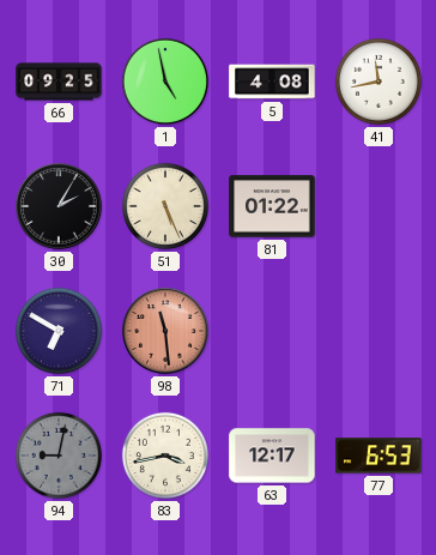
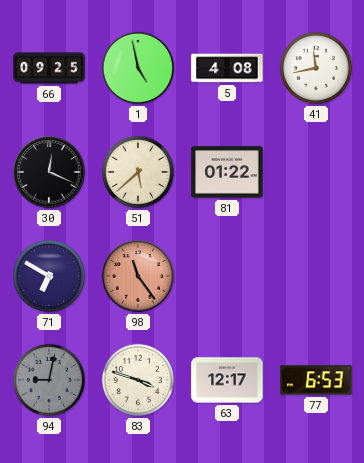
30: 2:05 -> 12:19
51: 5:26 -> 5:38
98: 11:29 -> 11:24
83: 3:43 -> 3:48
